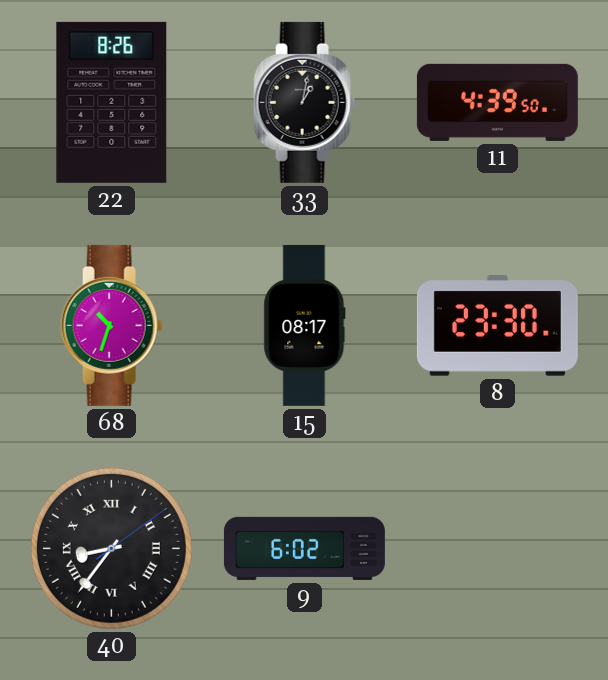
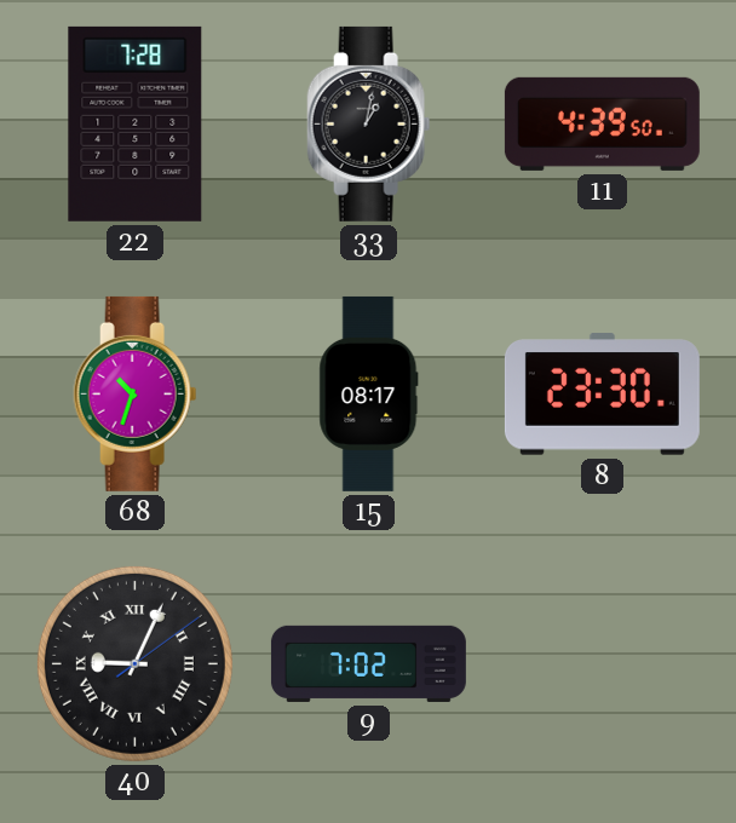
22: 8:26 -> 7:28
40: 8:36 -> 9:04
9: 6:02 -> 7:02
